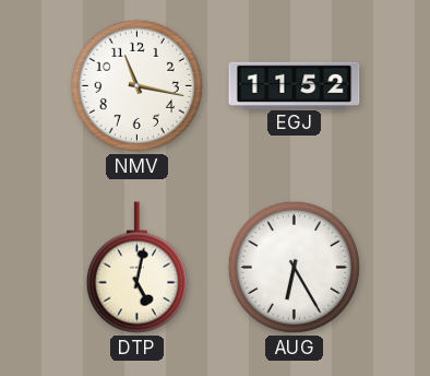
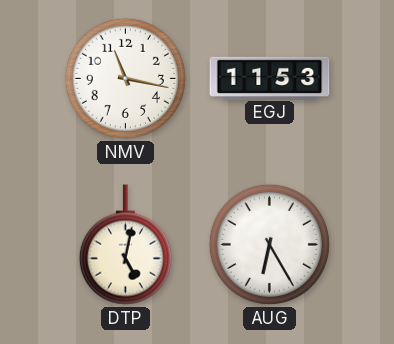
EGJ: 11:52 -> 11:53
